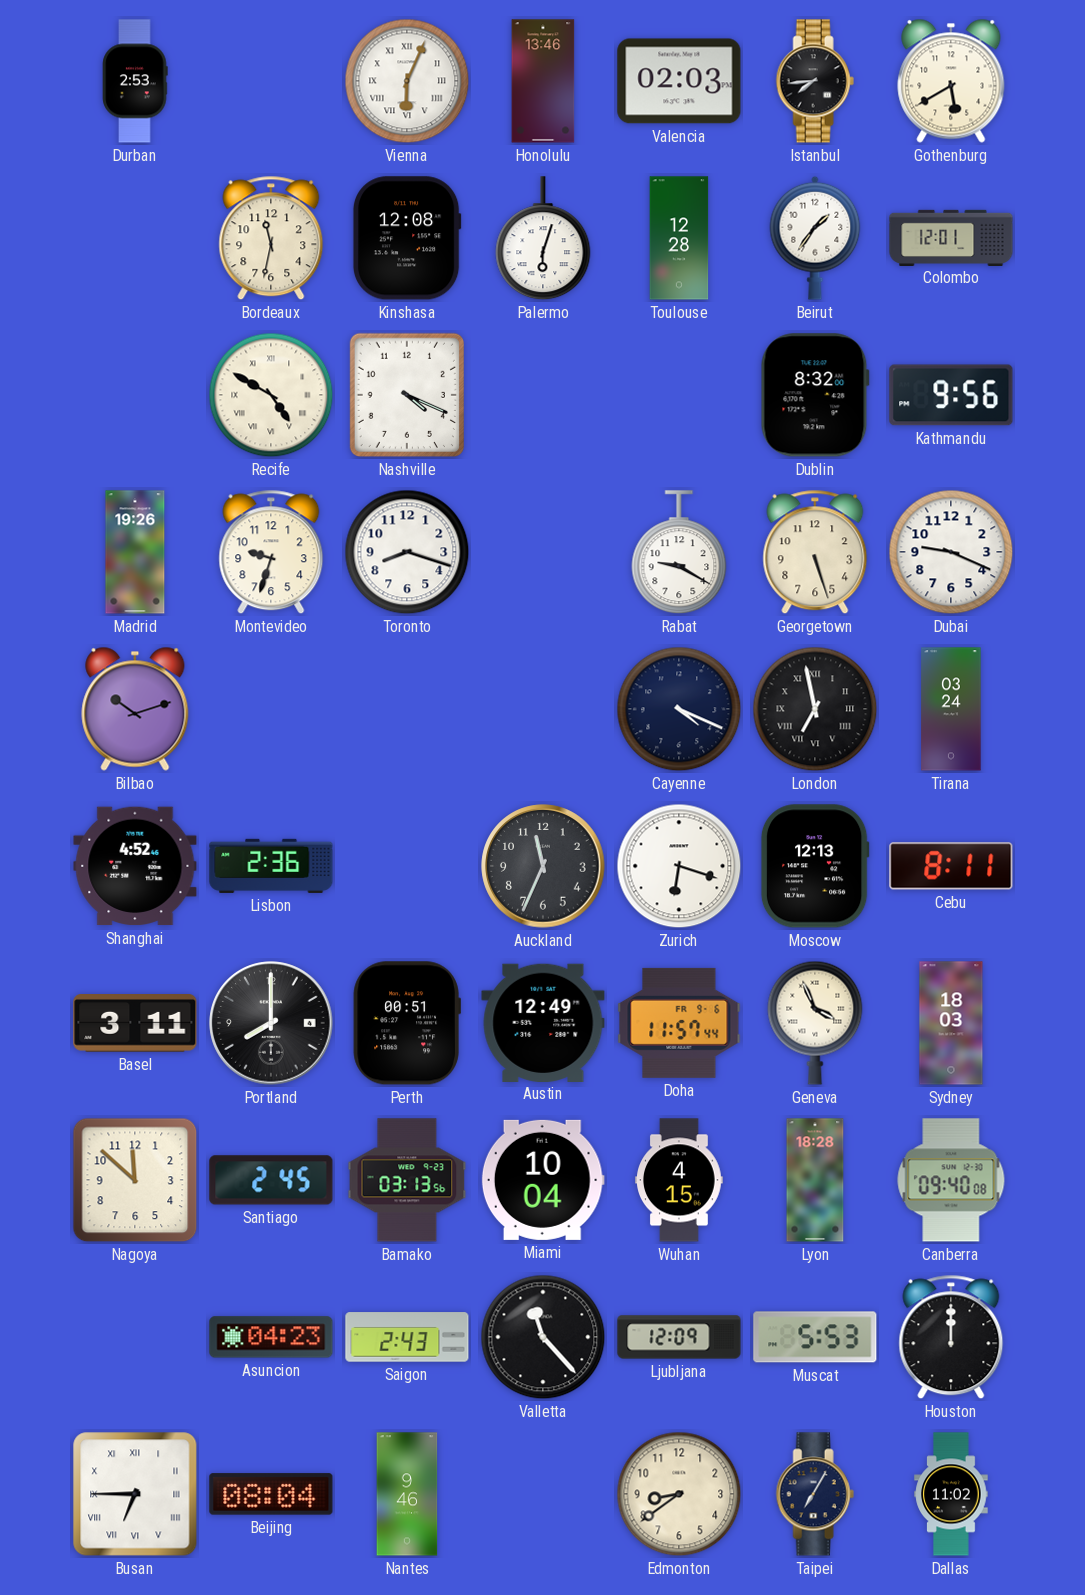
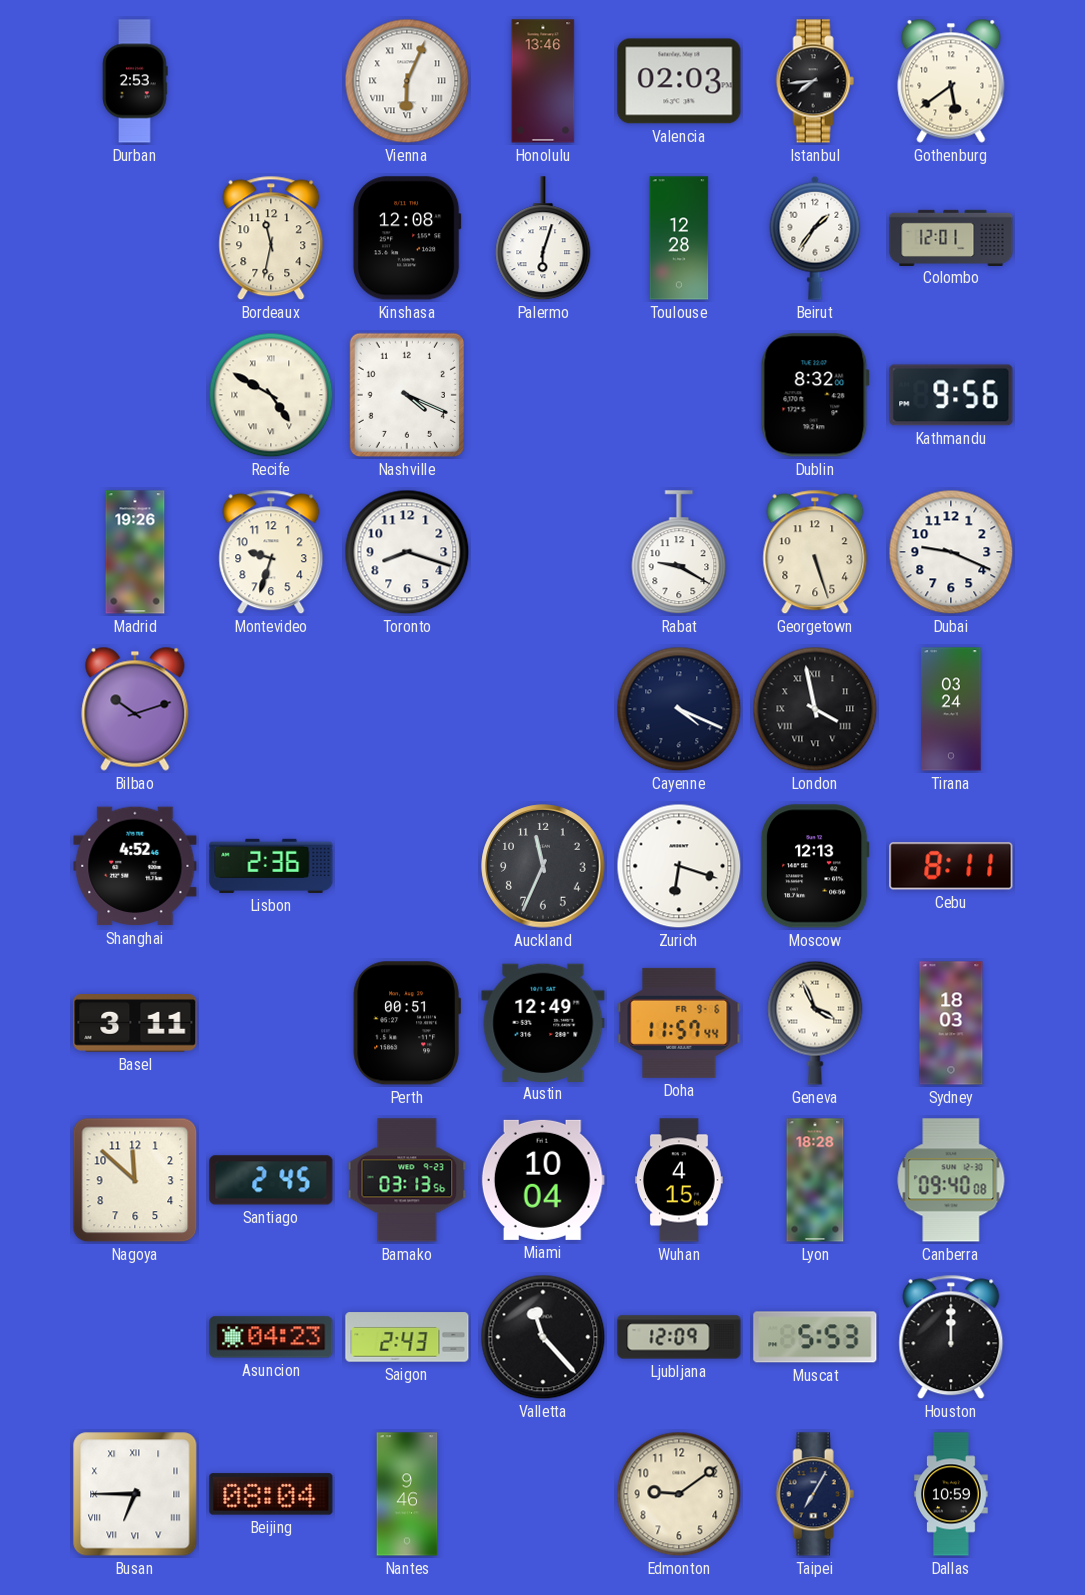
Gothenburg: 5:40 -> 5:39
London: 6:58 -> 3:58
Portland: 8:00 -> none
Edmonton: 8:39 -> 9:09
Dallas: 11:02 -> 10:59
